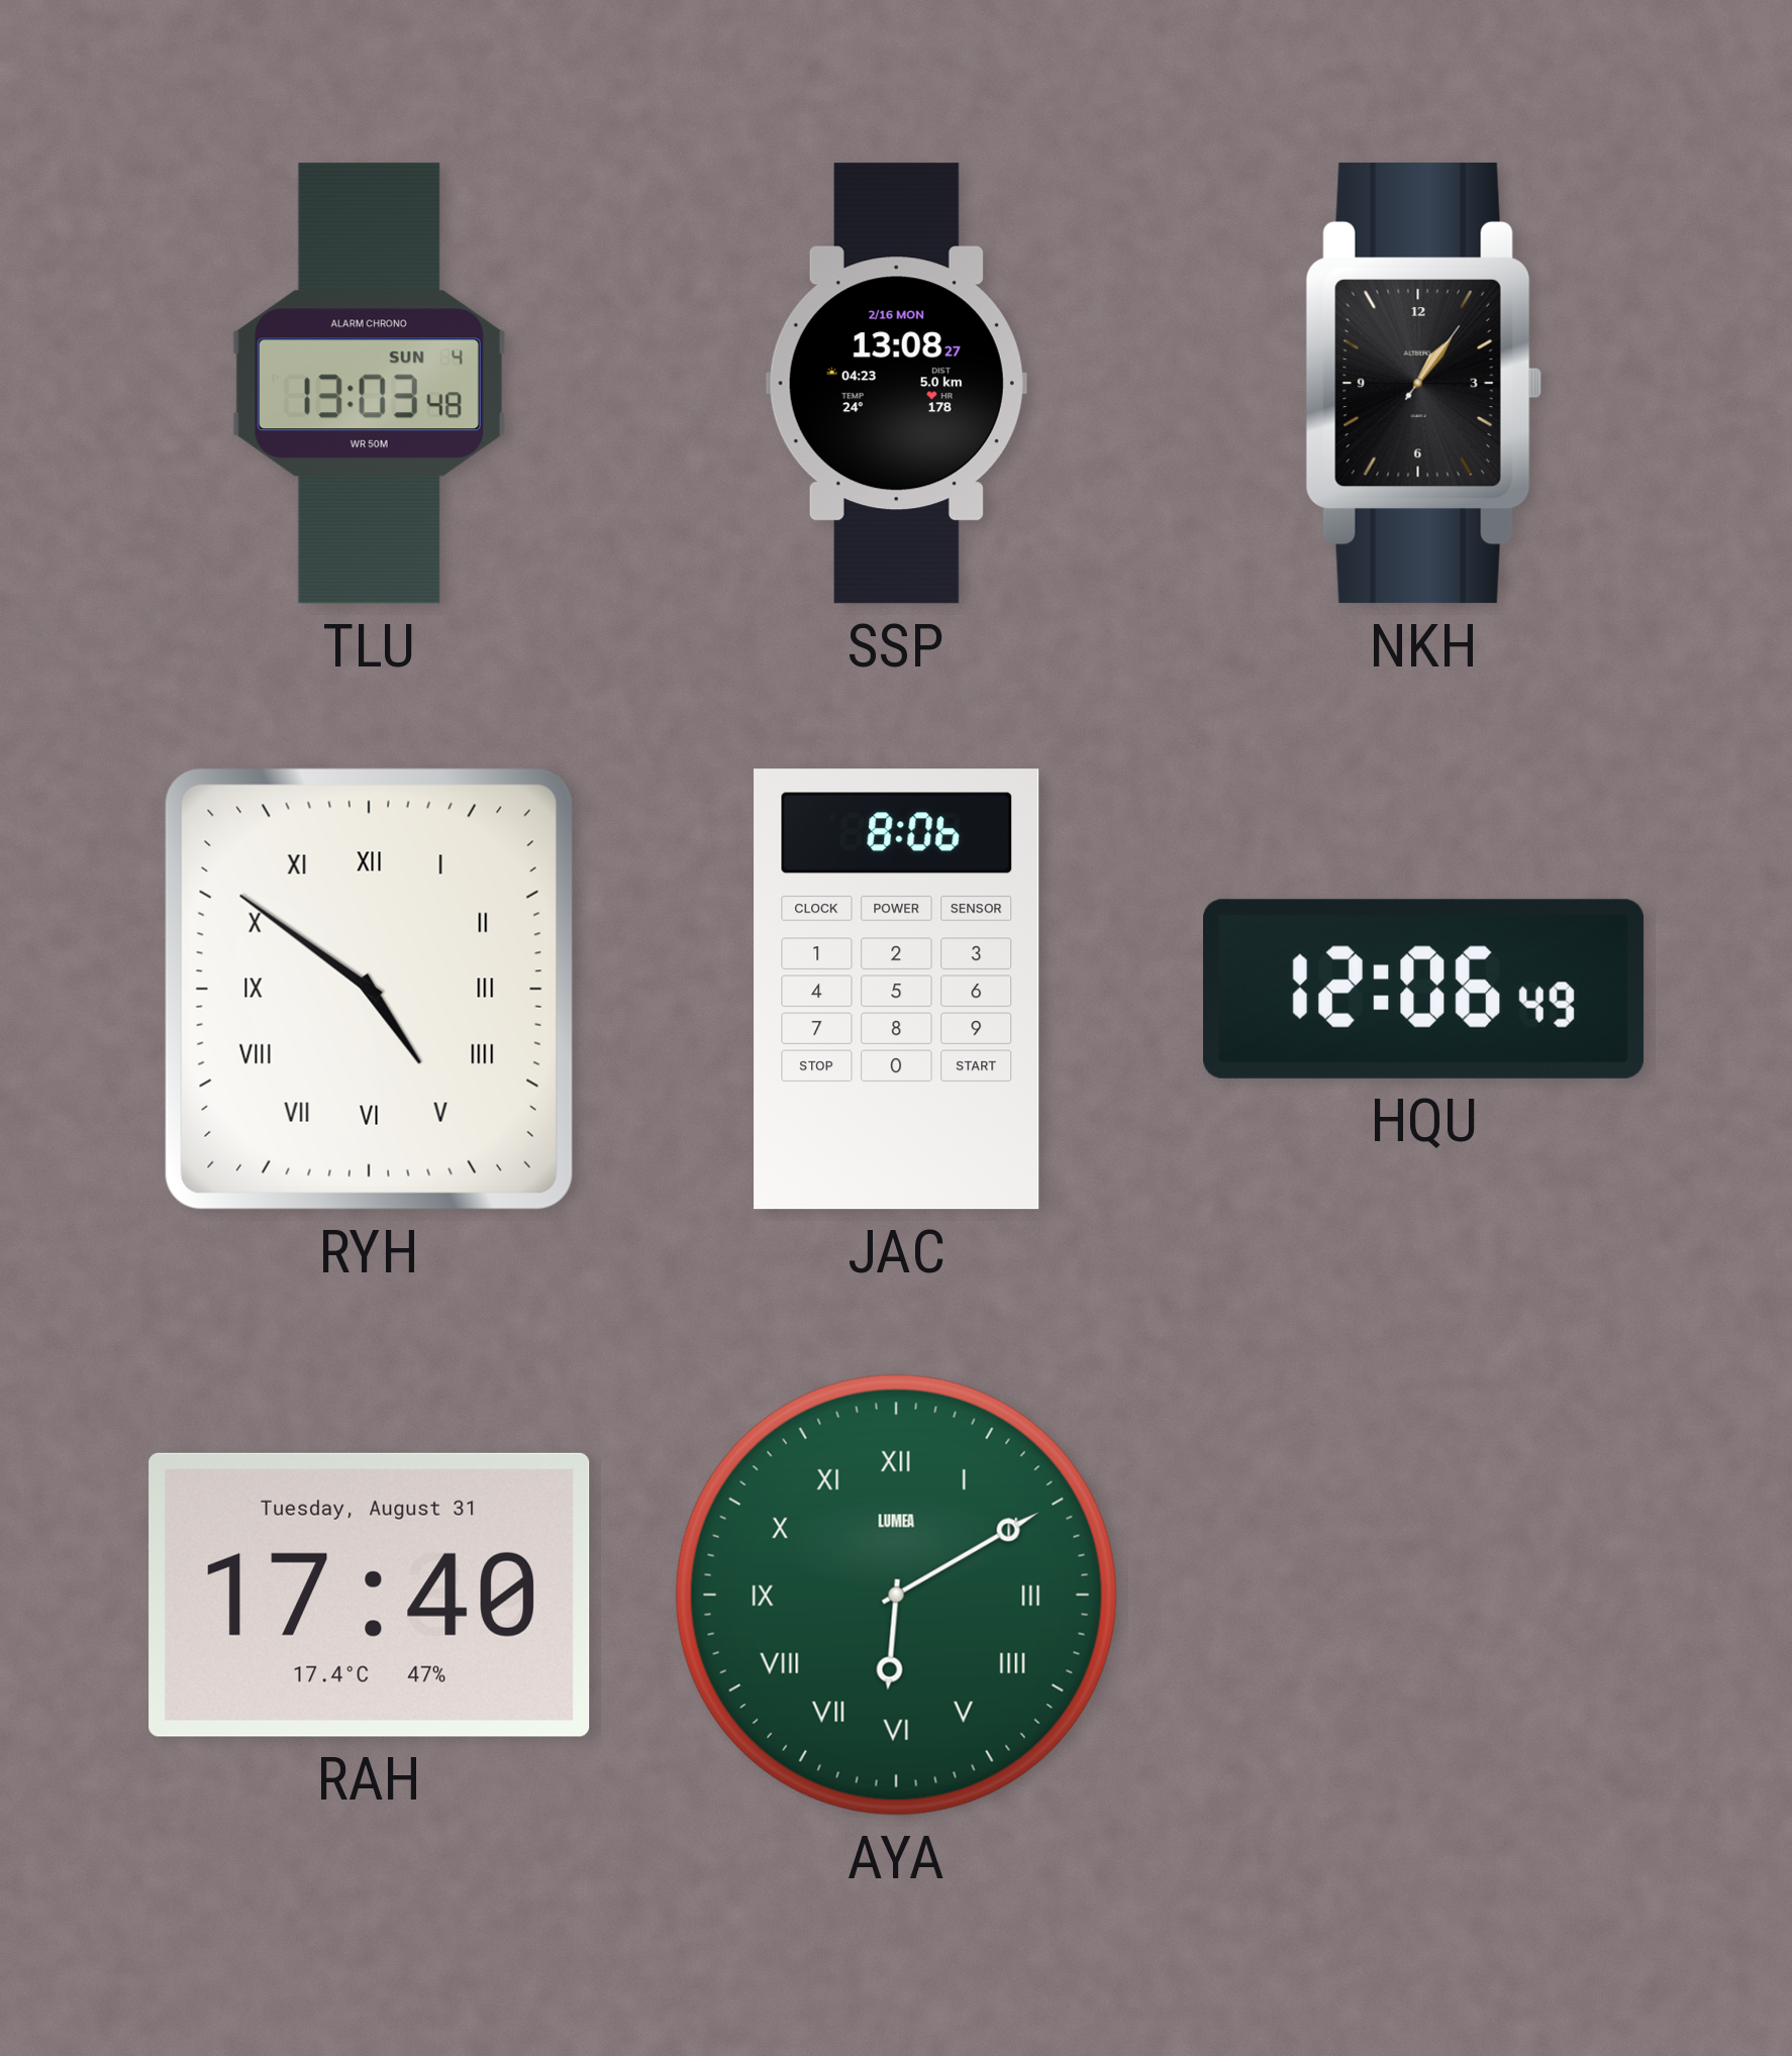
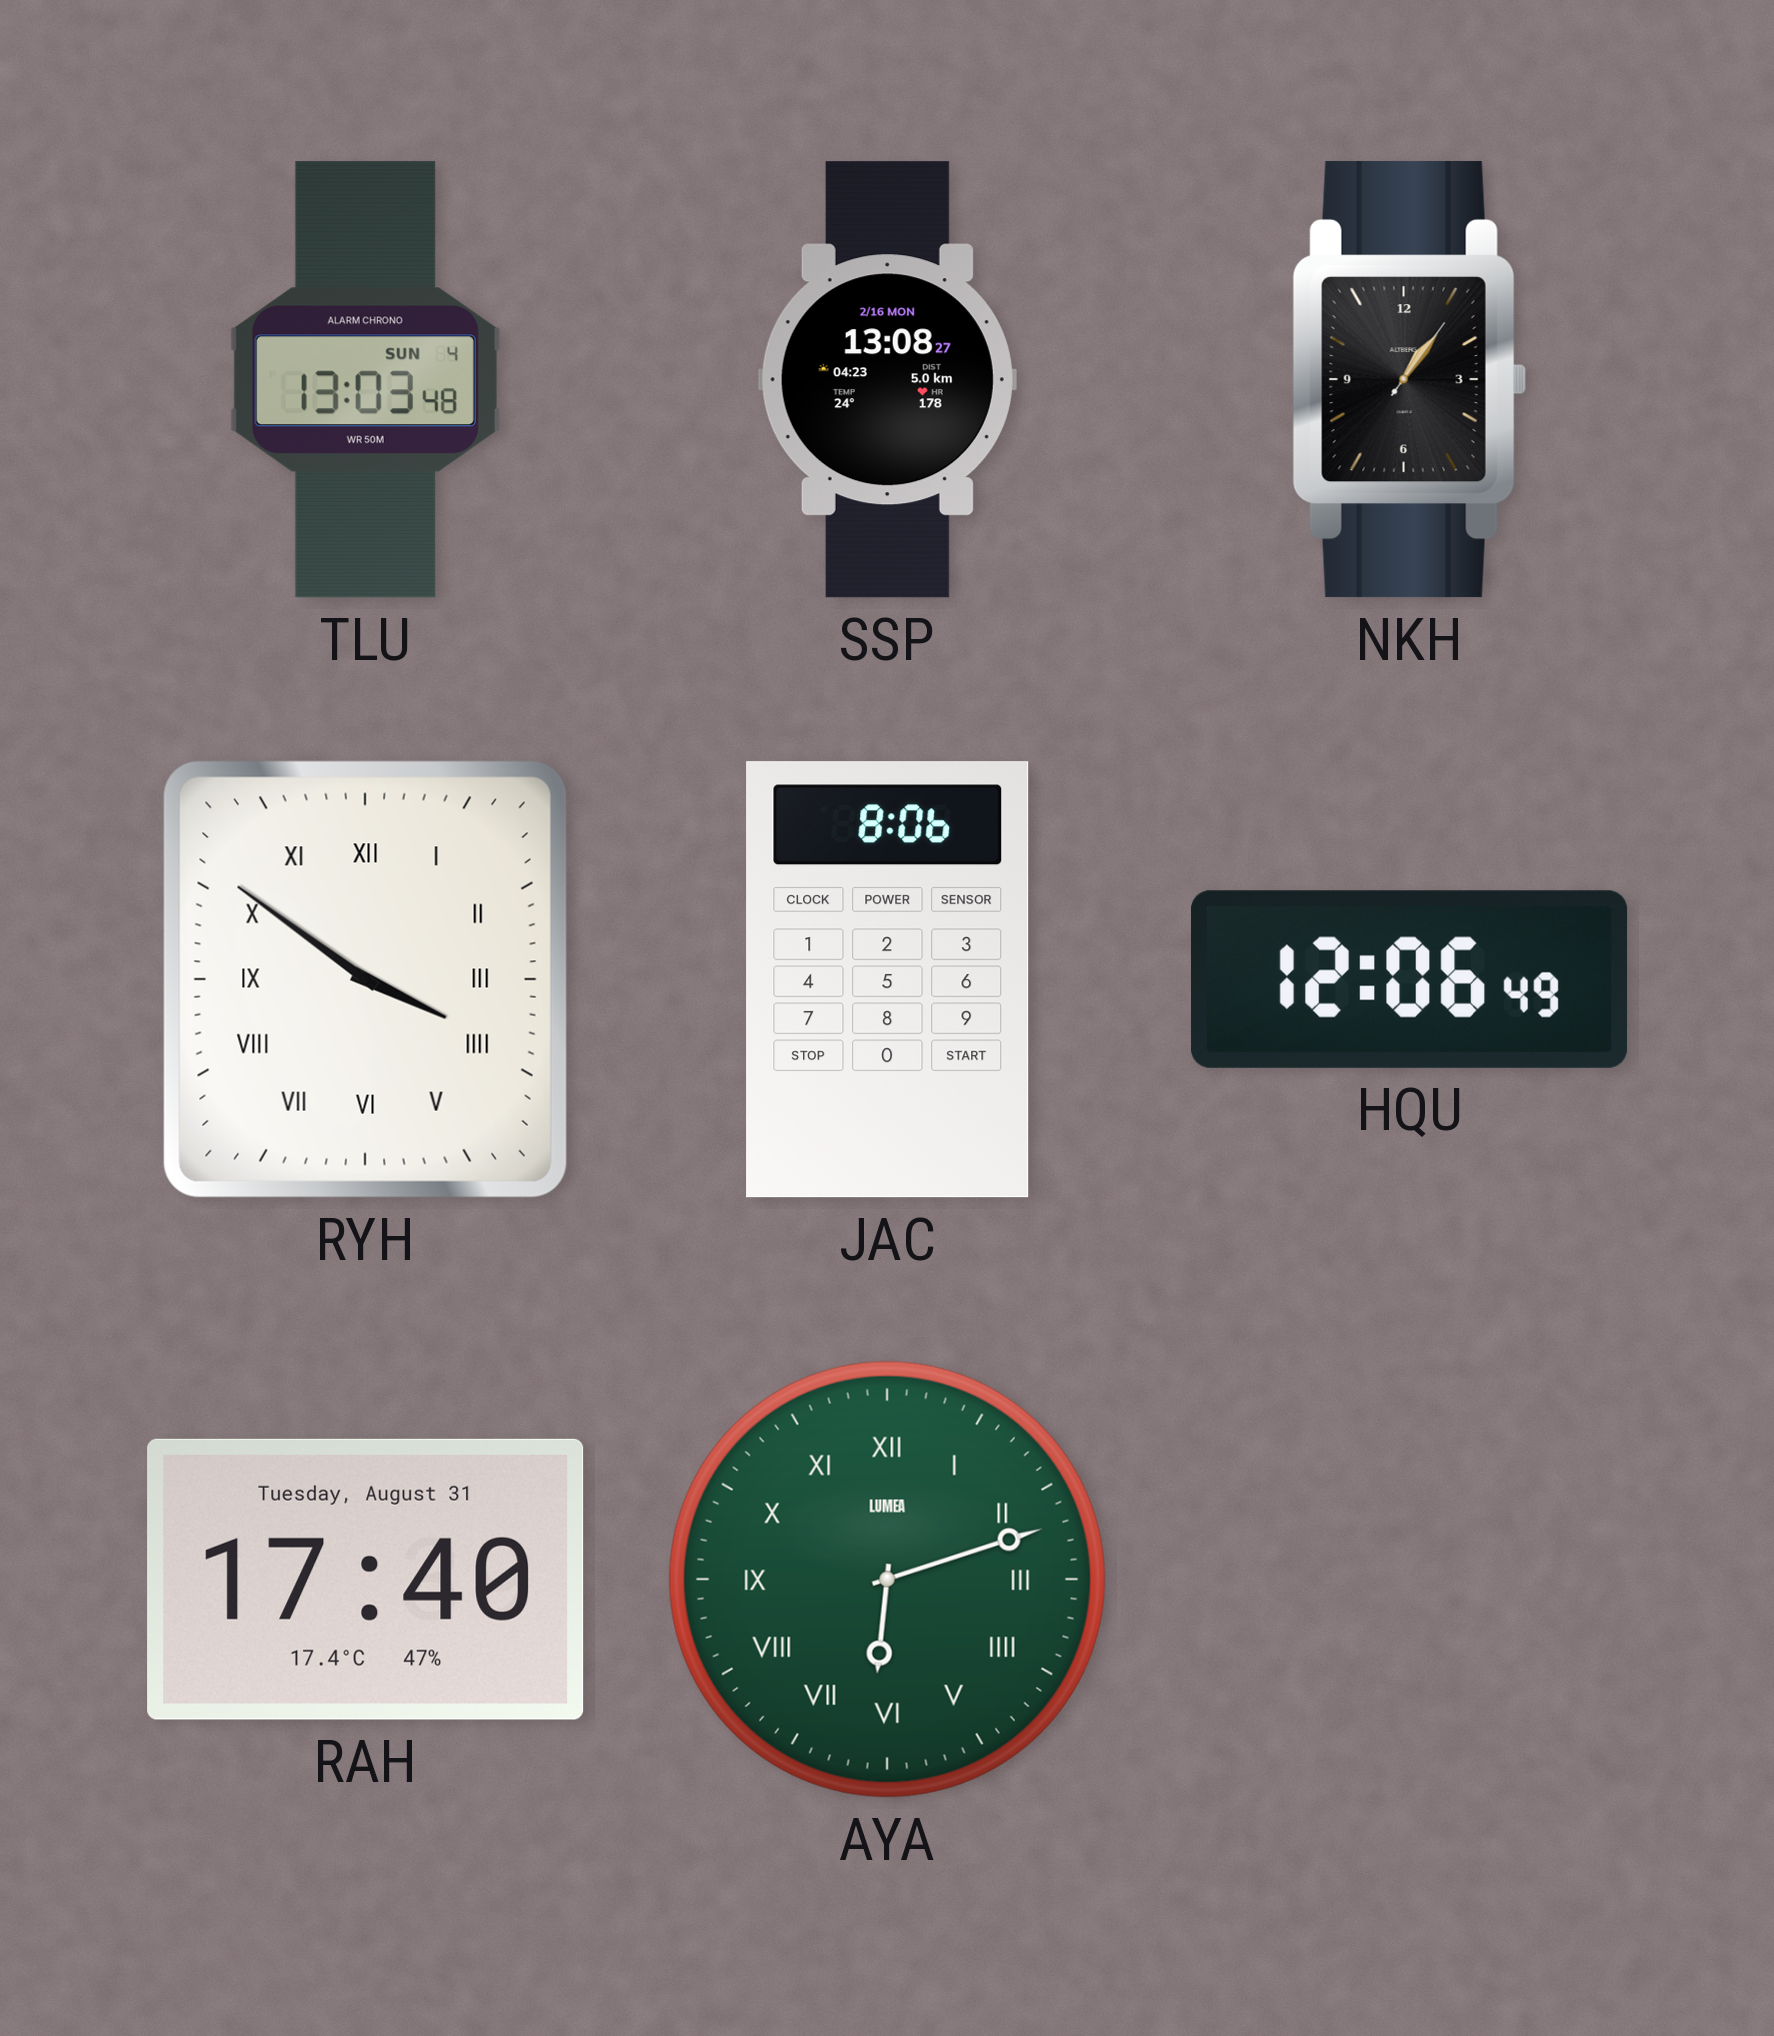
RYH: 4:51 -> 3:51
AYA: 6:10 -> 6:12
